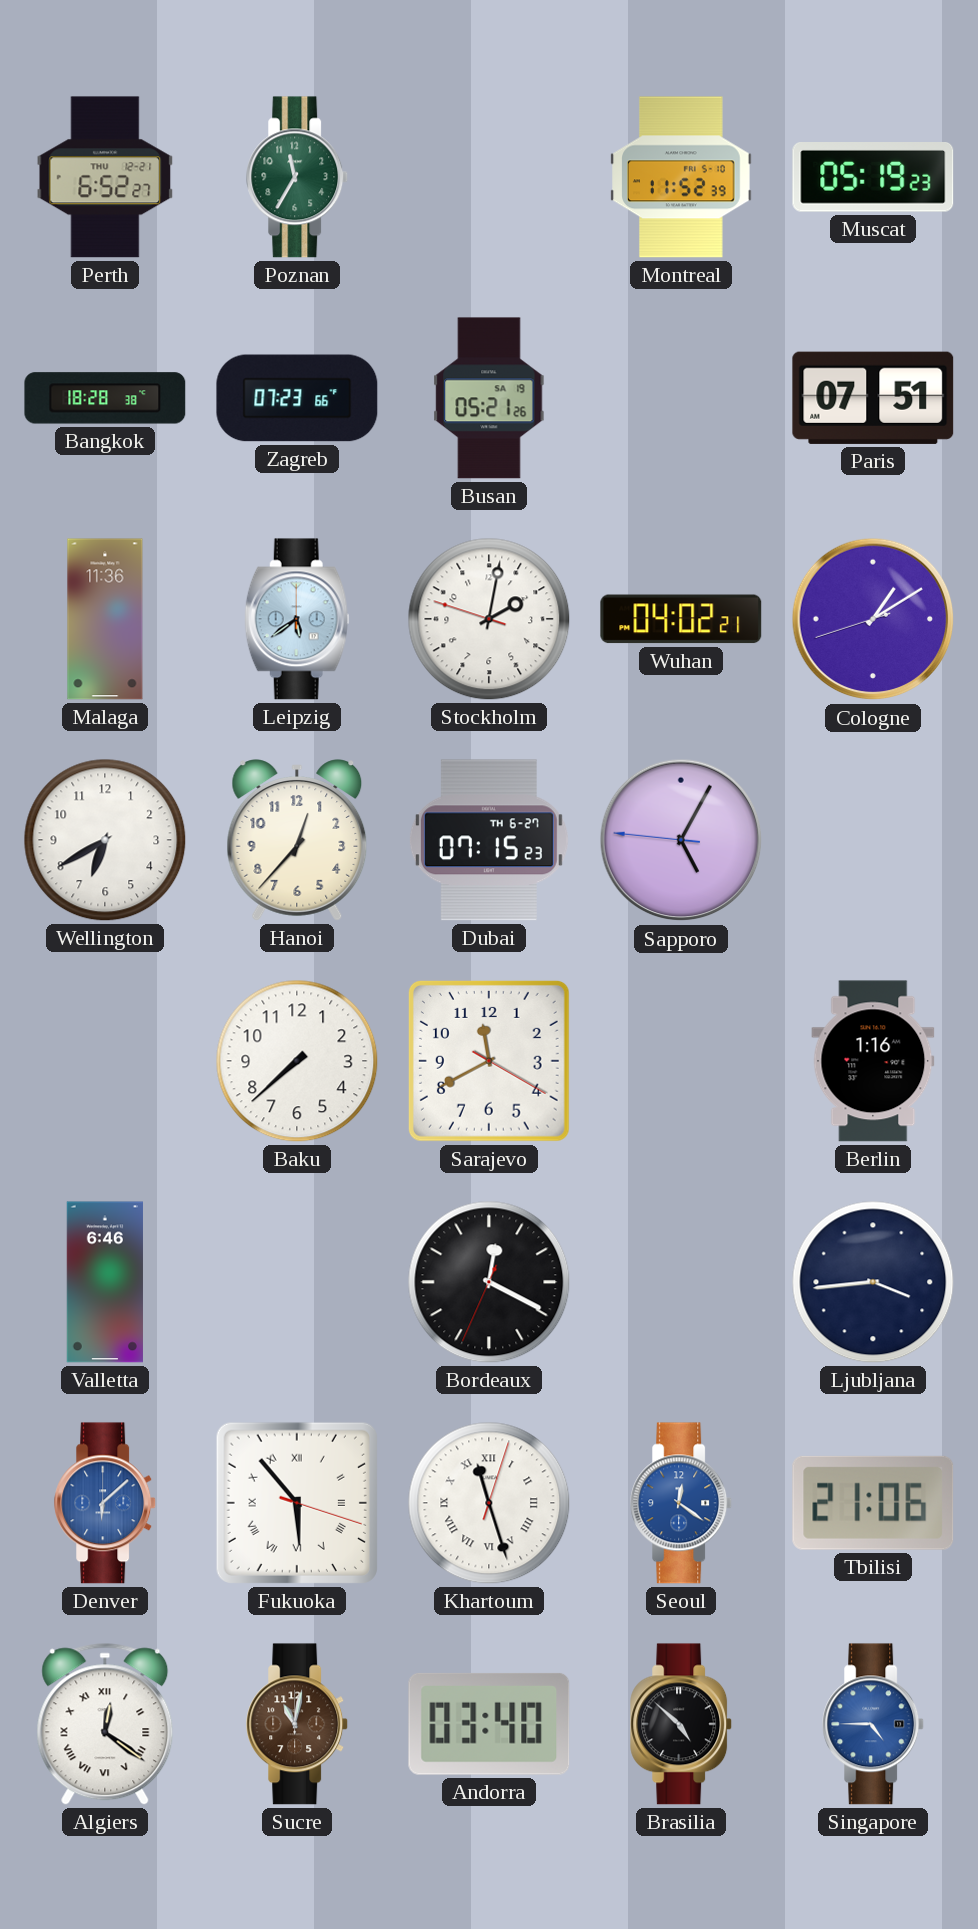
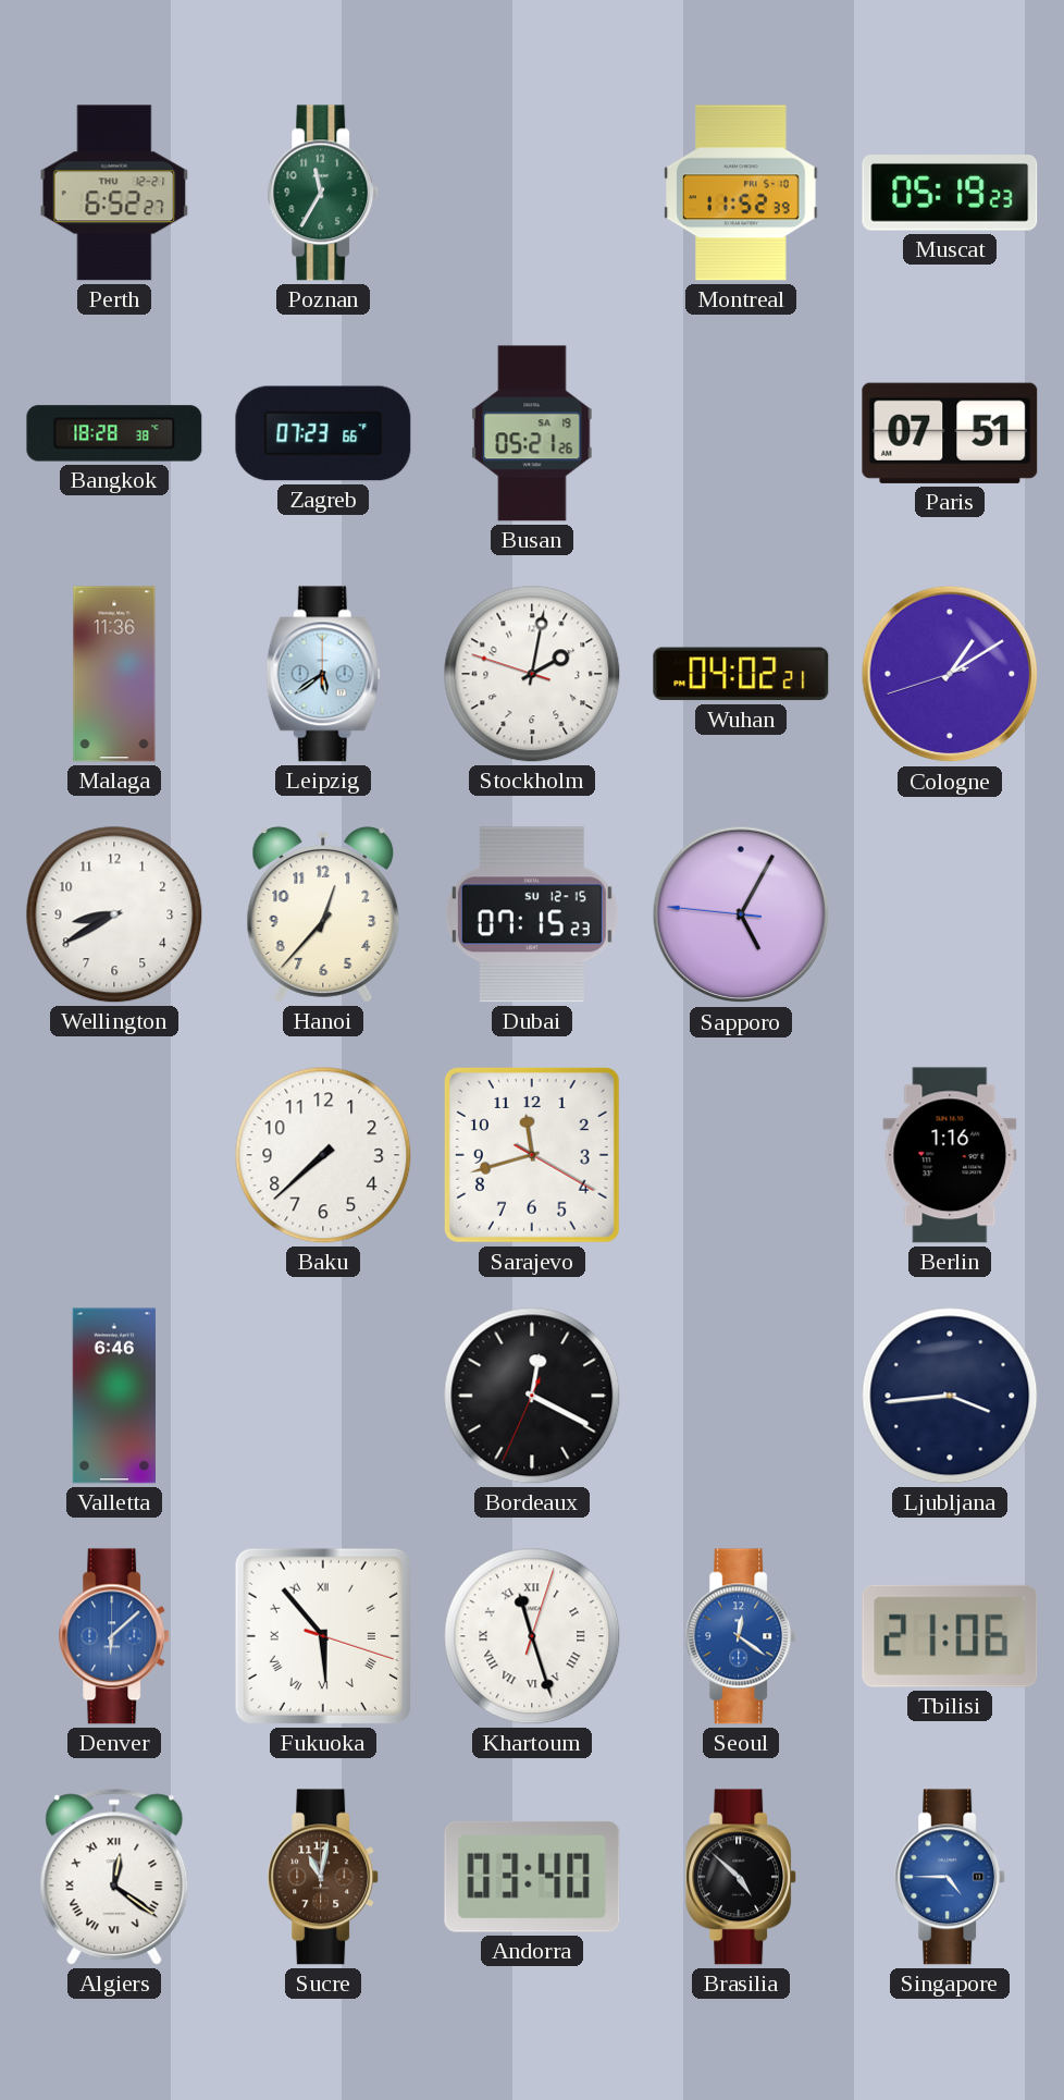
Wellington: 6:40 -> 8:40
Dubai date: TH 6-27 -> SU 12-15
Sarajevo: 11:40 -> 11:42
